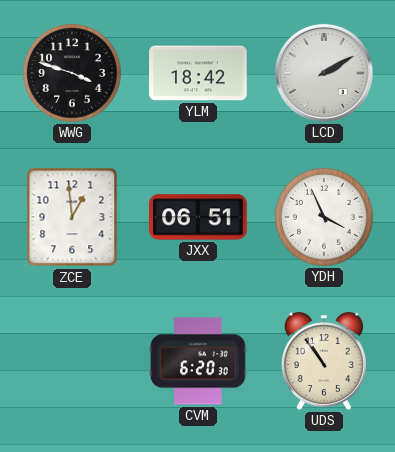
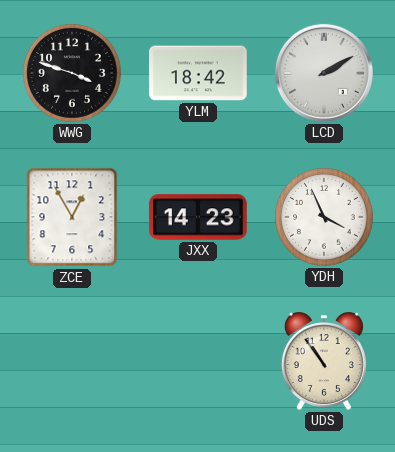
ZCE: 12:59 -> 12:55
JXX: 06:51 -> 14:23
CVM: 6:20 -> none
